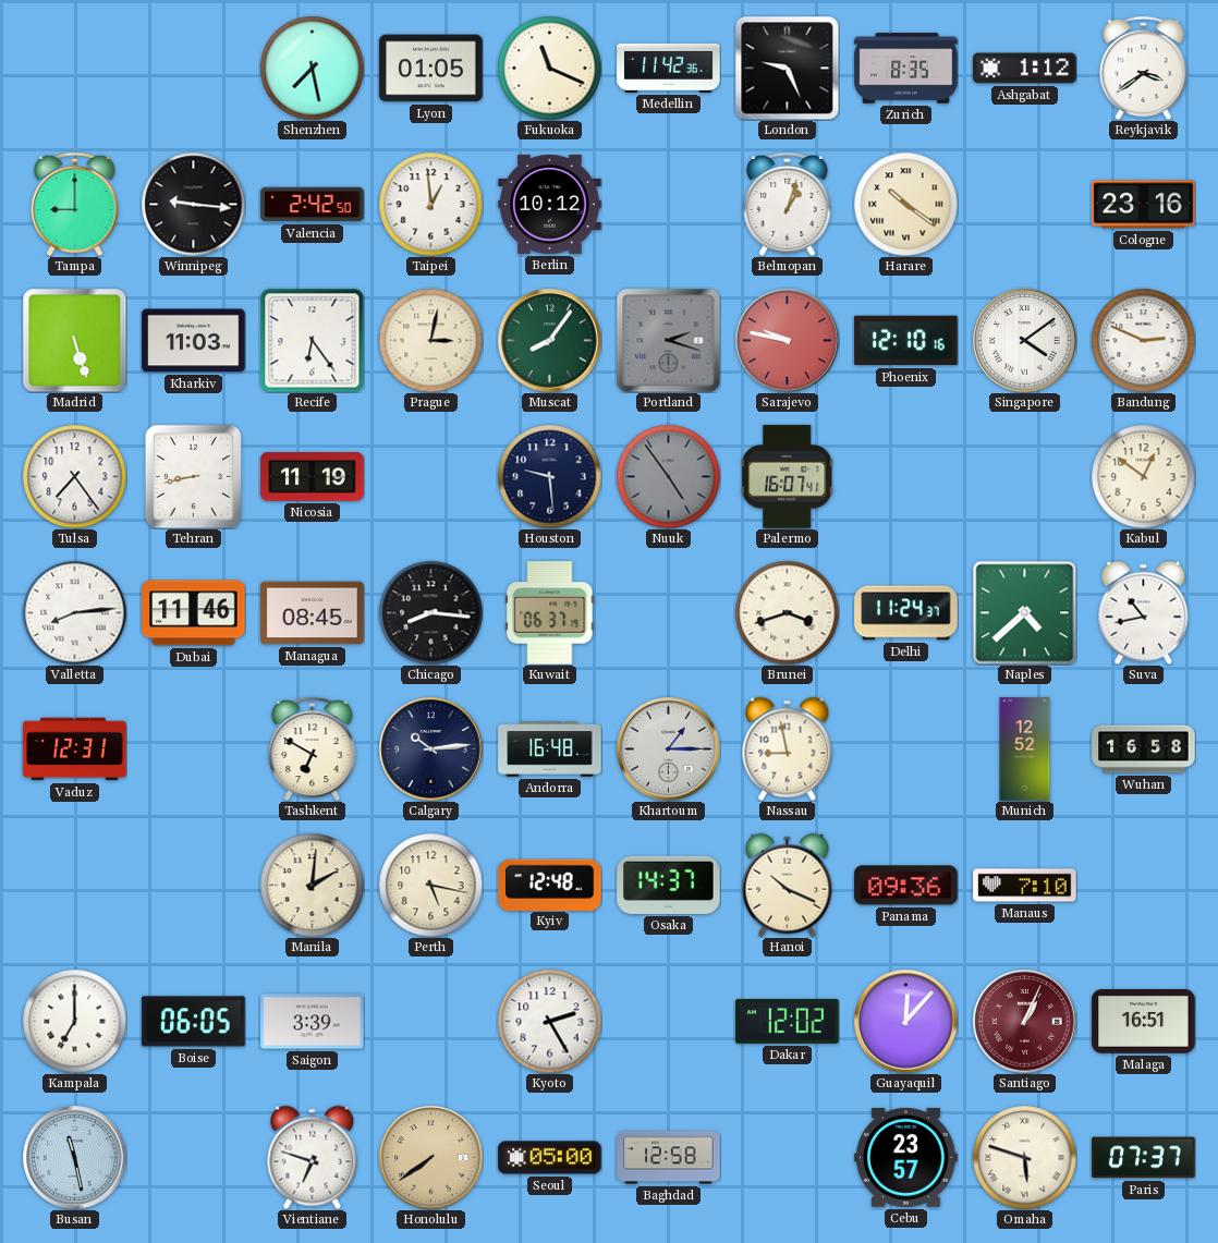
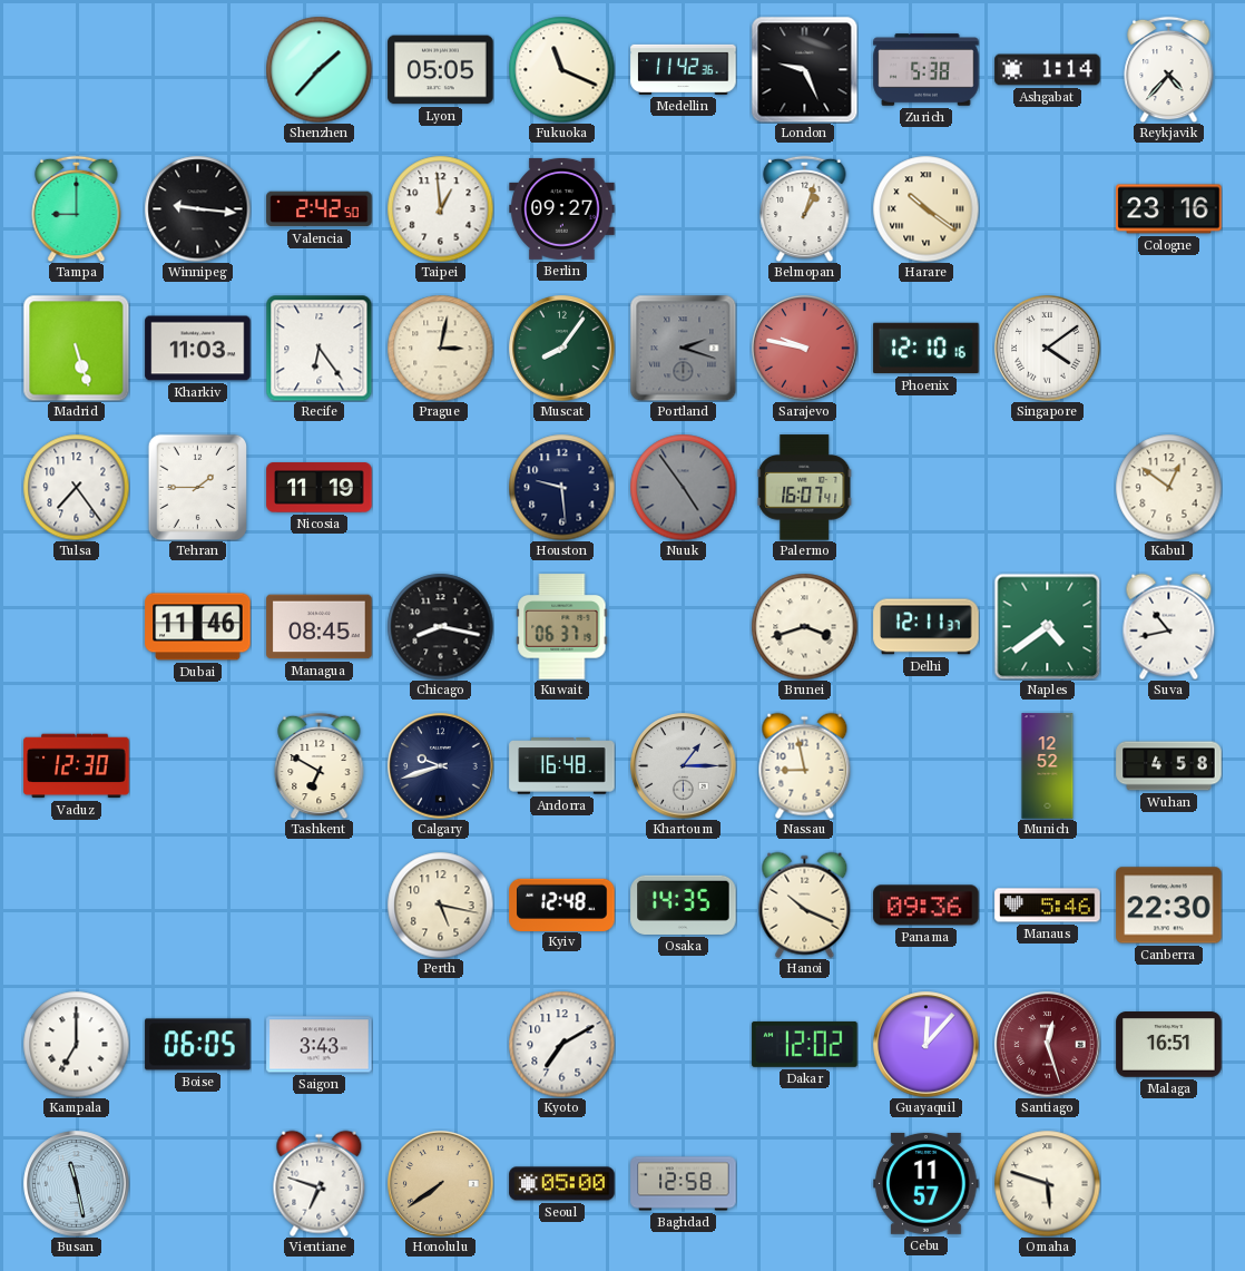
Shenzhen: 7:28 -> 1:37
Lyon: 01:05 -> 05:05
Zurich: 8:35 -> 5:38
Ashgabat: 1:12 -> 1:14
Reykjavik: 3:39 -> 4:37
Berlin: 10:12 -> 09:27
Bandung: 2:49 -> none
Tehran: 8:43 -> 1:45
Valletta: 8:14 -> none
Chicago: 8:16 -> 8:17
Delhi: 11:24 -> 12:11
Naples: 4:38 -> 4:39
Vaduz: 12:31 -> 12:30
Calgary: 10:14 -> 9:42
Wuhan: 16:58 -> 4:58
Manila: 2:01 -> none
Osaka: 14:37 -> 14:35
Manaus: 7:10 -> 5:46
Canberra: none -> 22:30
Saigon: 3:39 -> 3:43
Kyoto: 2:25 -> 7:10
Santiago: 1:04 -> 12:27
Cebu: 23:57 -> 11:57
Paris: 07:37 -> none
